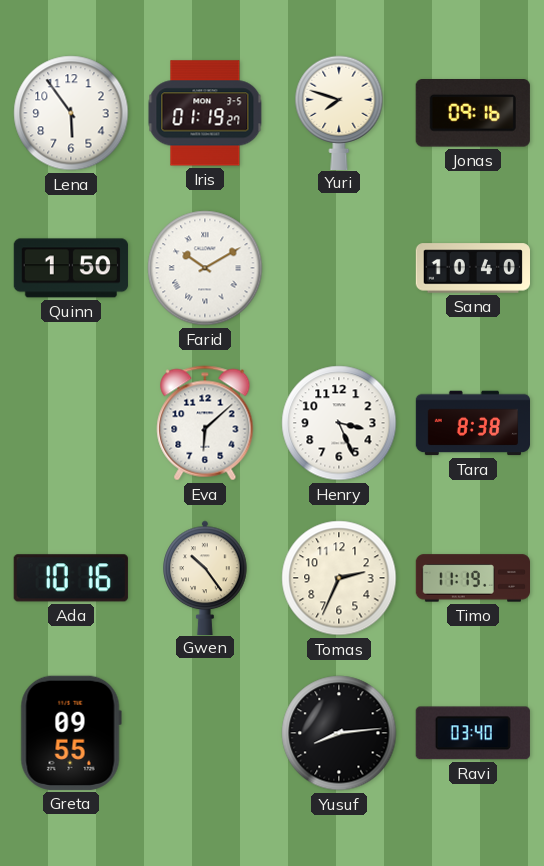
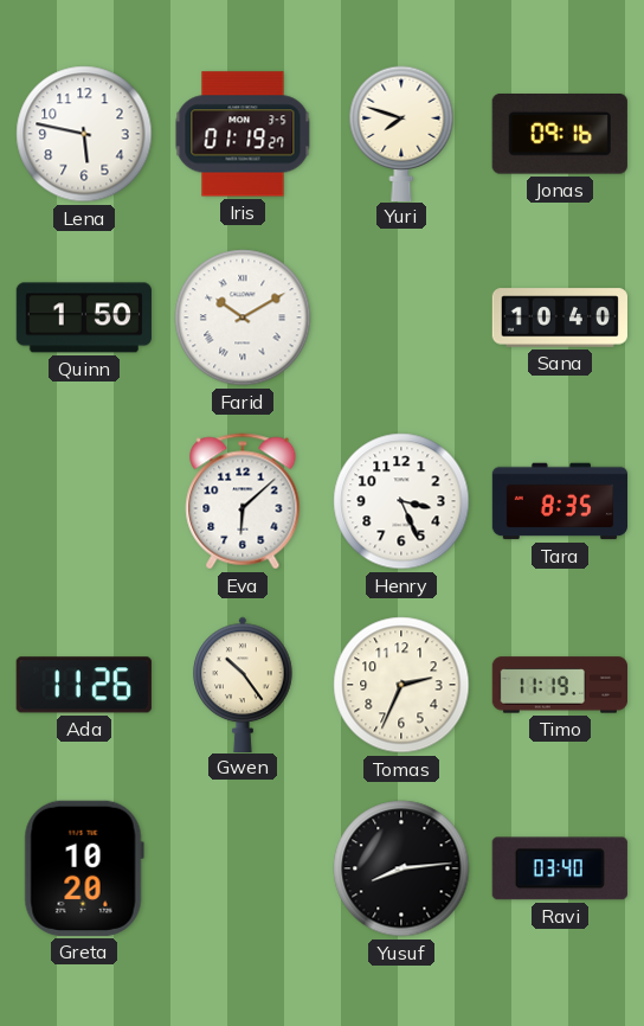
Lena: 5:54 -> 5:47
Tara: 8:38 -> 8:35
Ada: 10:16 -> 11:26
Greta: 09:55 -> 10:20
